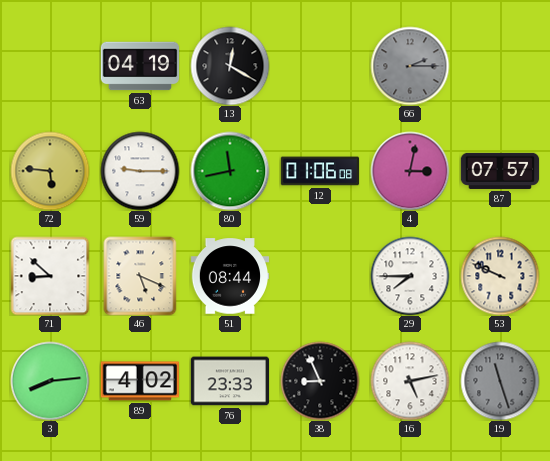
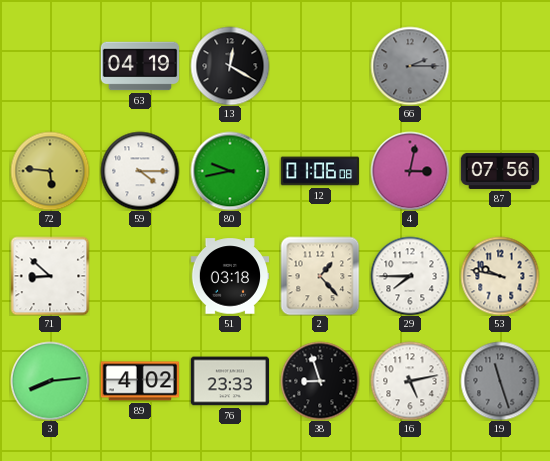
59: 9:15 -> 4:15
80: 11:43 -> 9:43
87: 07:57 -> 07:56
46: 5:19 -> none
51: 08:44 -> 03:18
2: none -> 1:23
53: 9:49 -> 9:47
38: 8:56 -> 8:57
